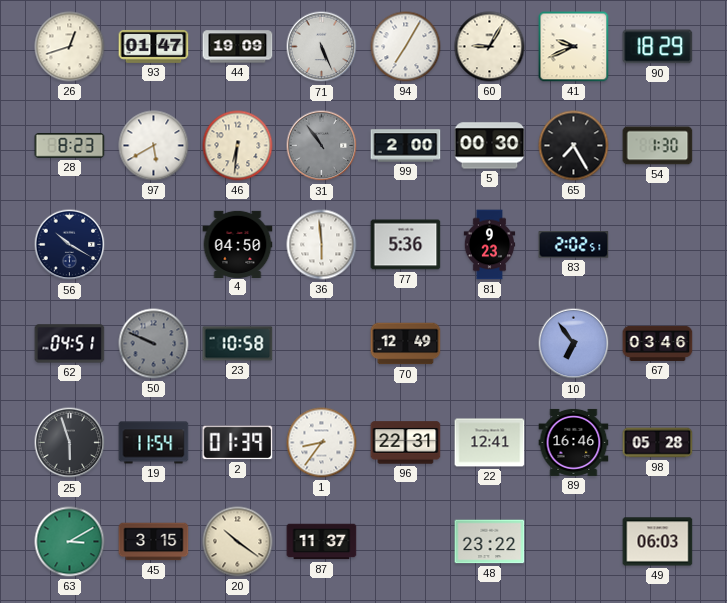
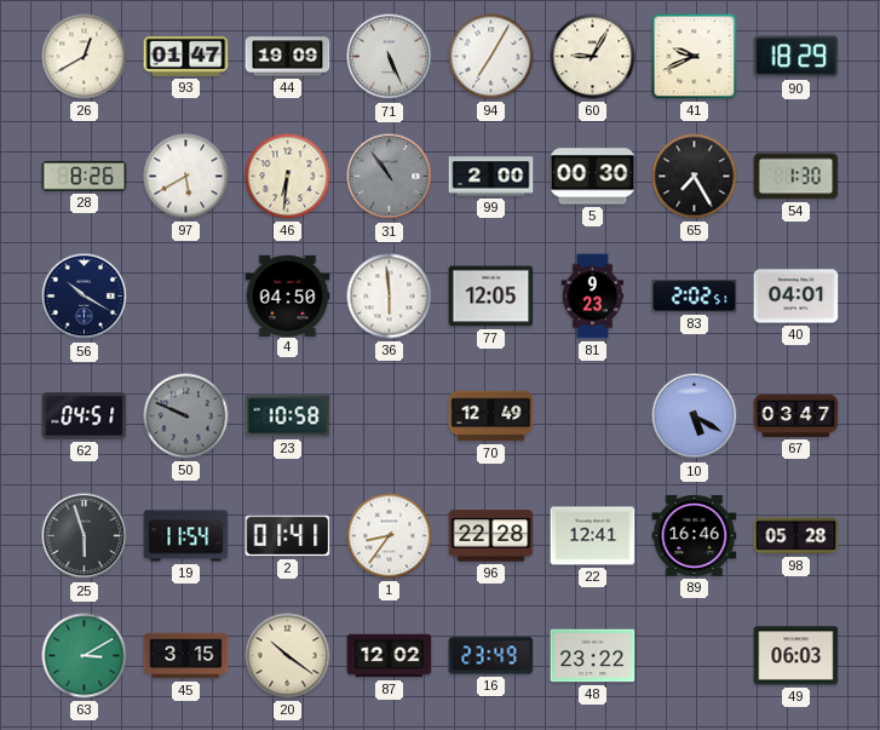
26: 12:42 -> 12:40
28: 8:23 -> 8:26
77: 5:36 -> 12:05
40: none -> 04:01
10: 6:54 -> 5:20
67: 03:46 -> 03:47
2: 01:39 -> 01:41
96: 22:31 -> 22:28
87: 11:37 -> 12:02
16: none -> 23:49
